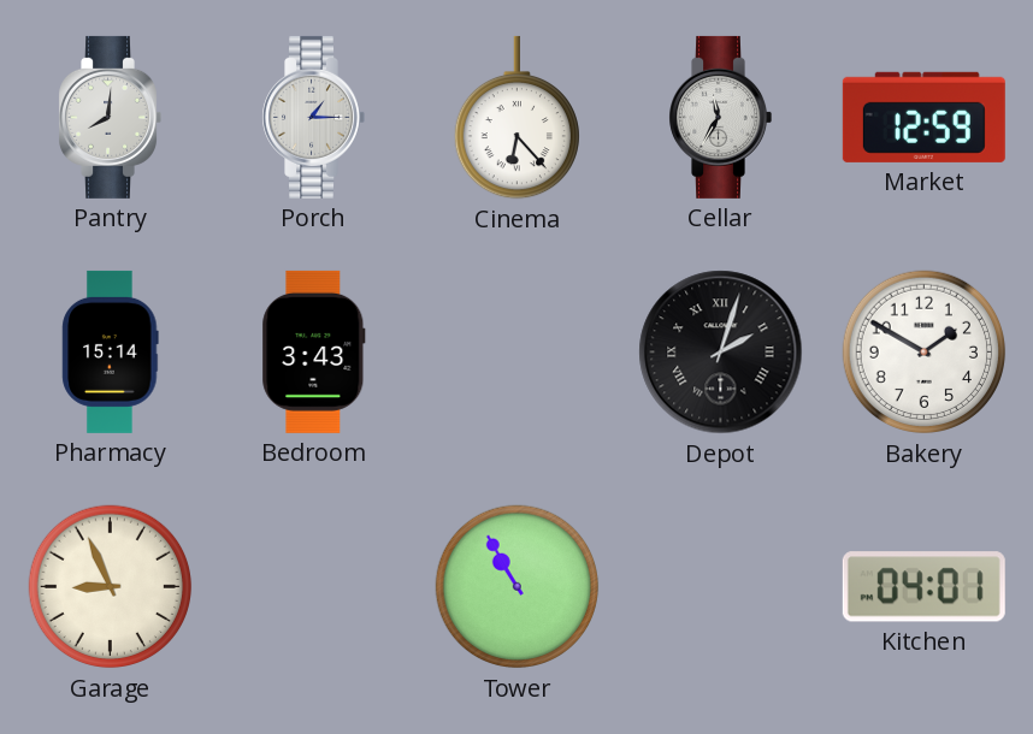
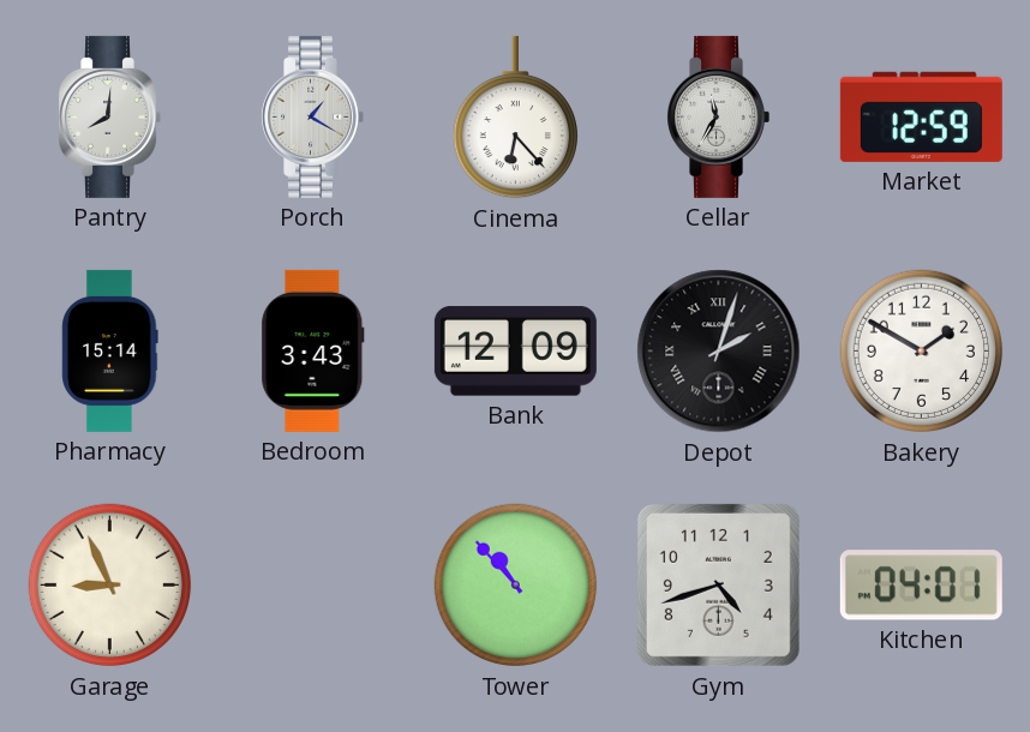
Porch: 1:15 -> 1:20
Bank: none -> 12:09
Tower: 10:55 -> 10:53
Gym: none -> 4:42
